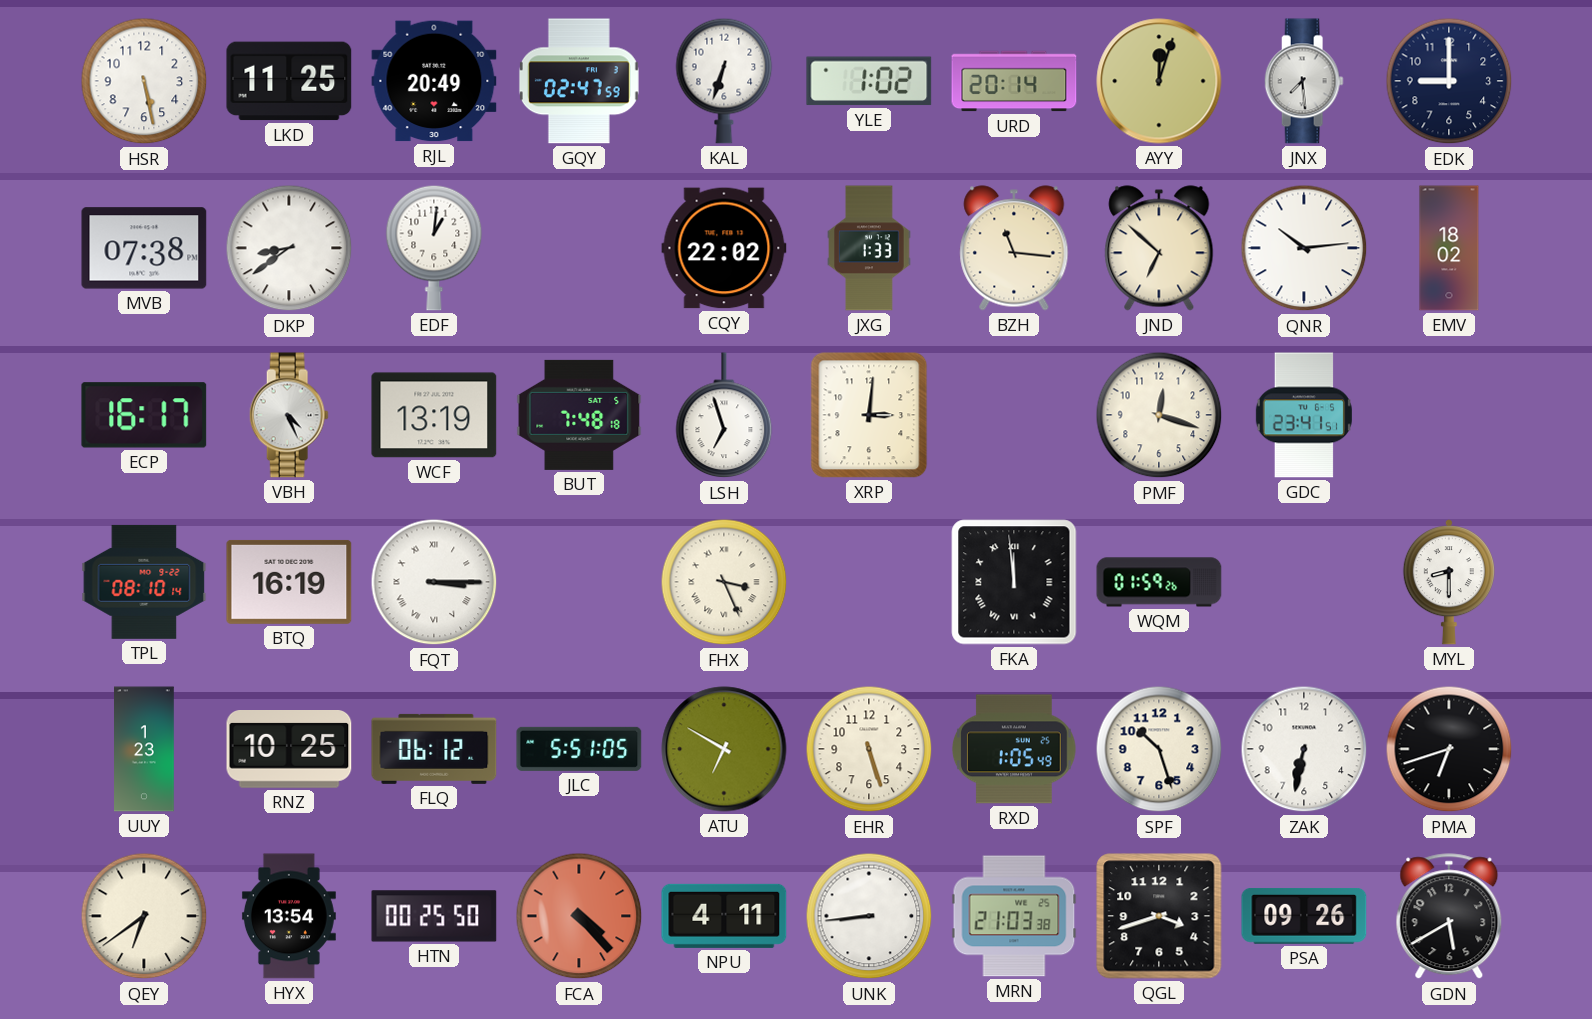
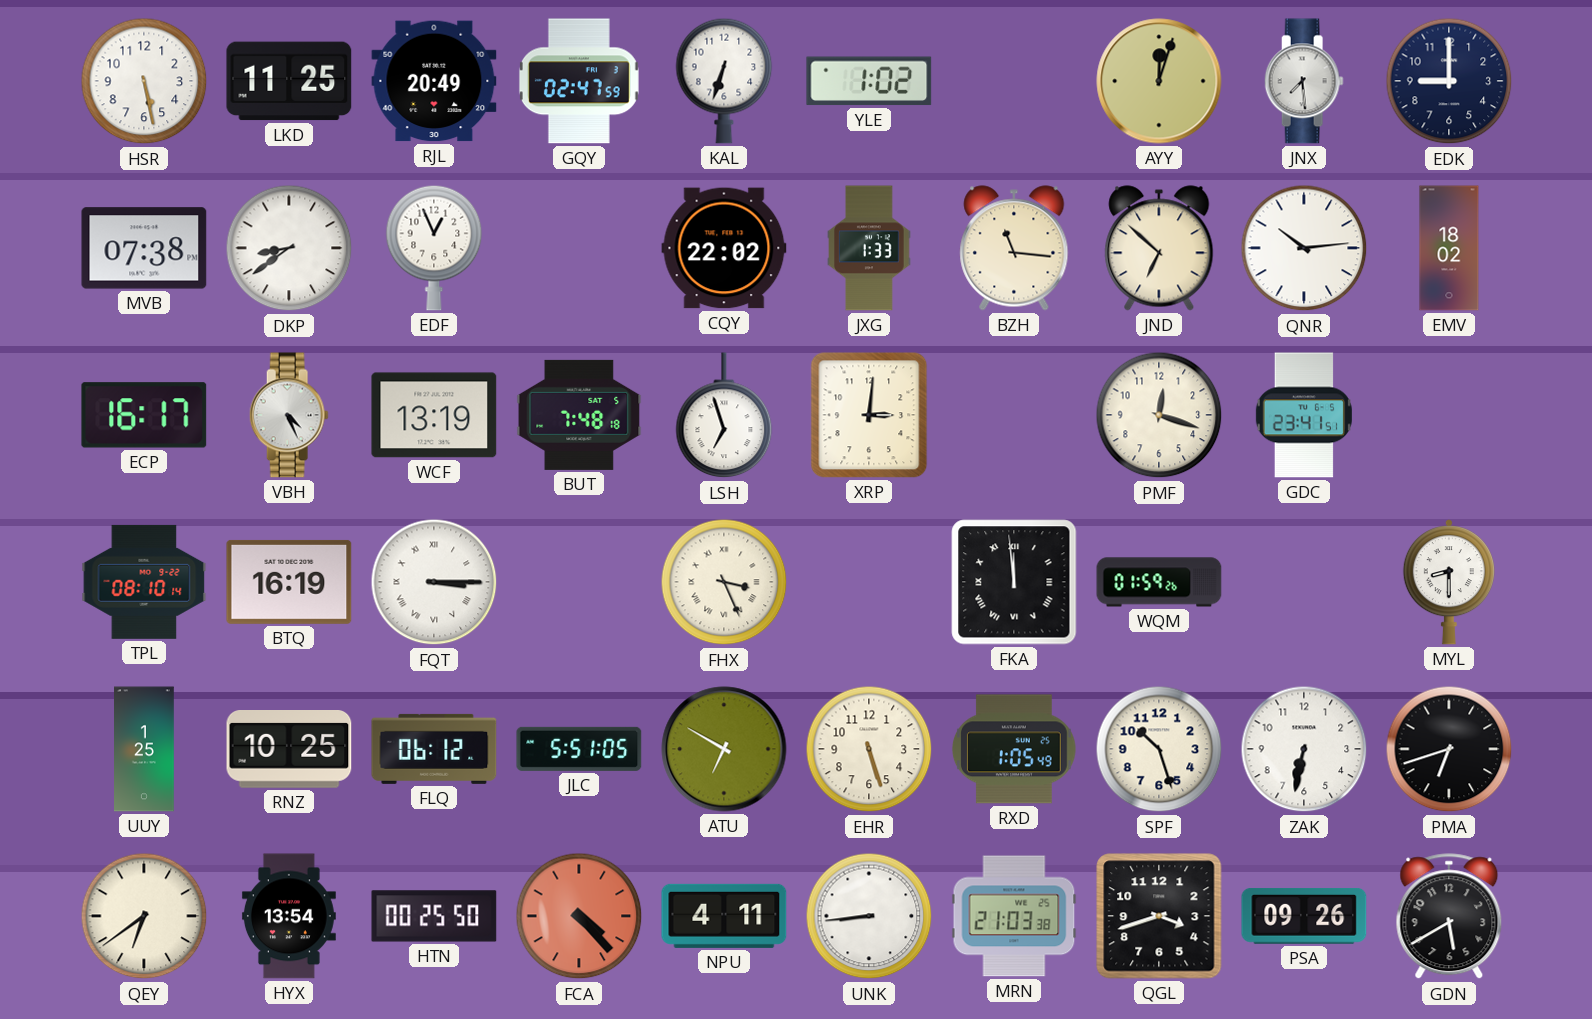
URD: 20:14 -> none
EDF: 1:01 -> 12:56
UUY: 1:23 -> 1:25
